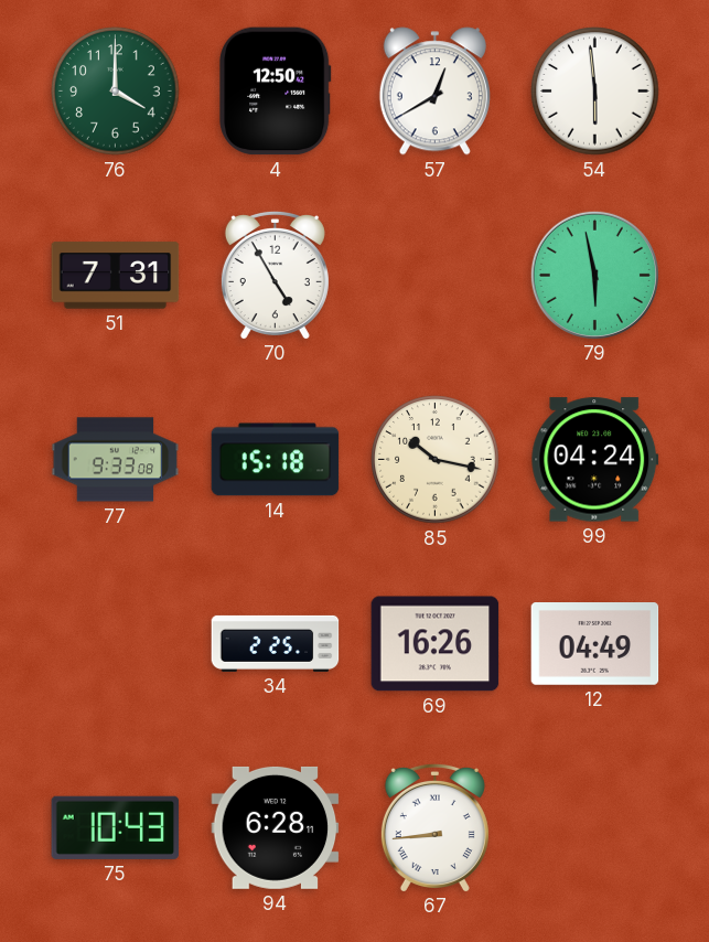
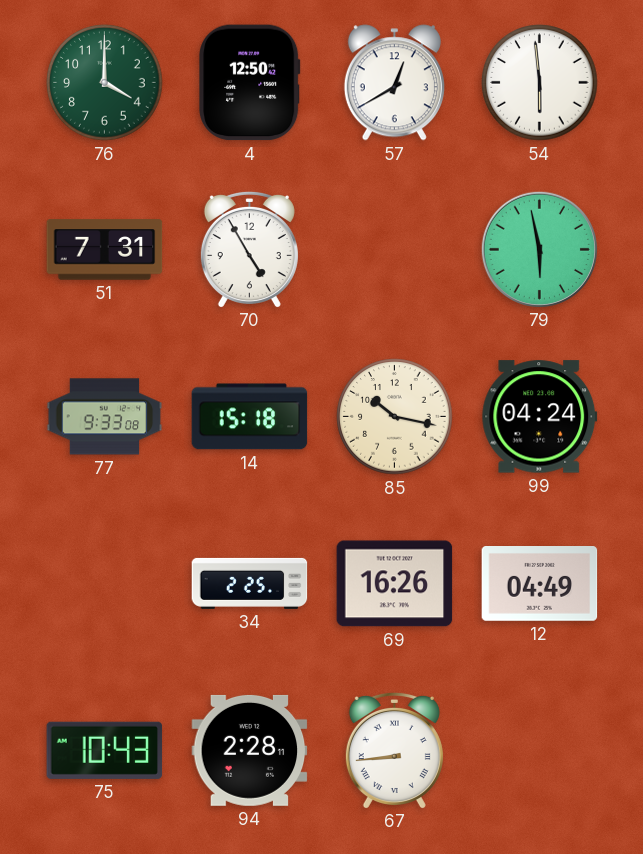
94: 6:28 -> 2:28
